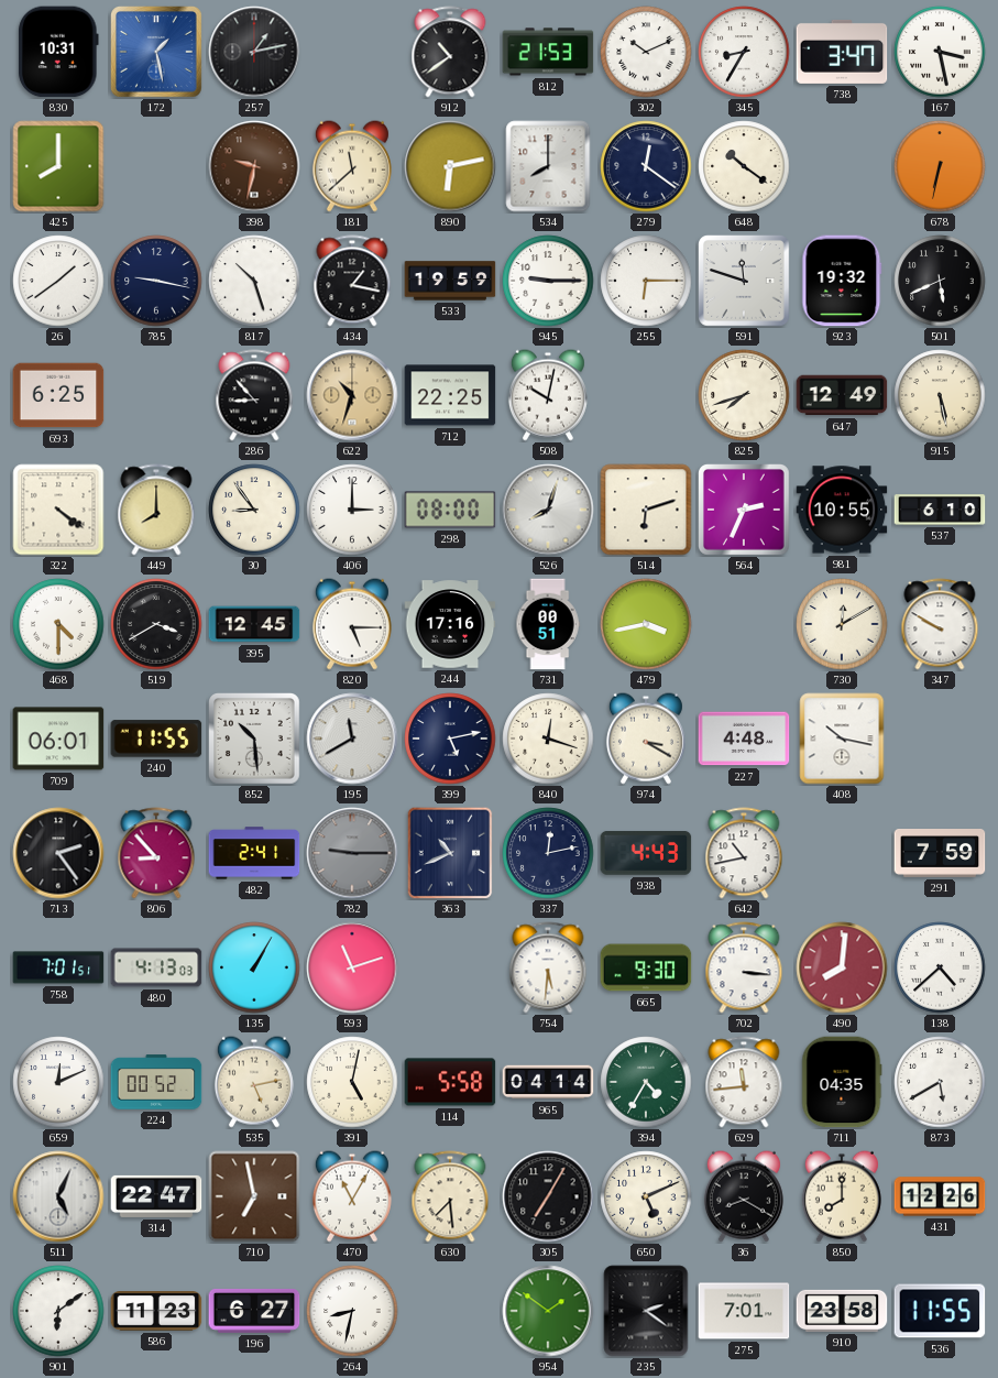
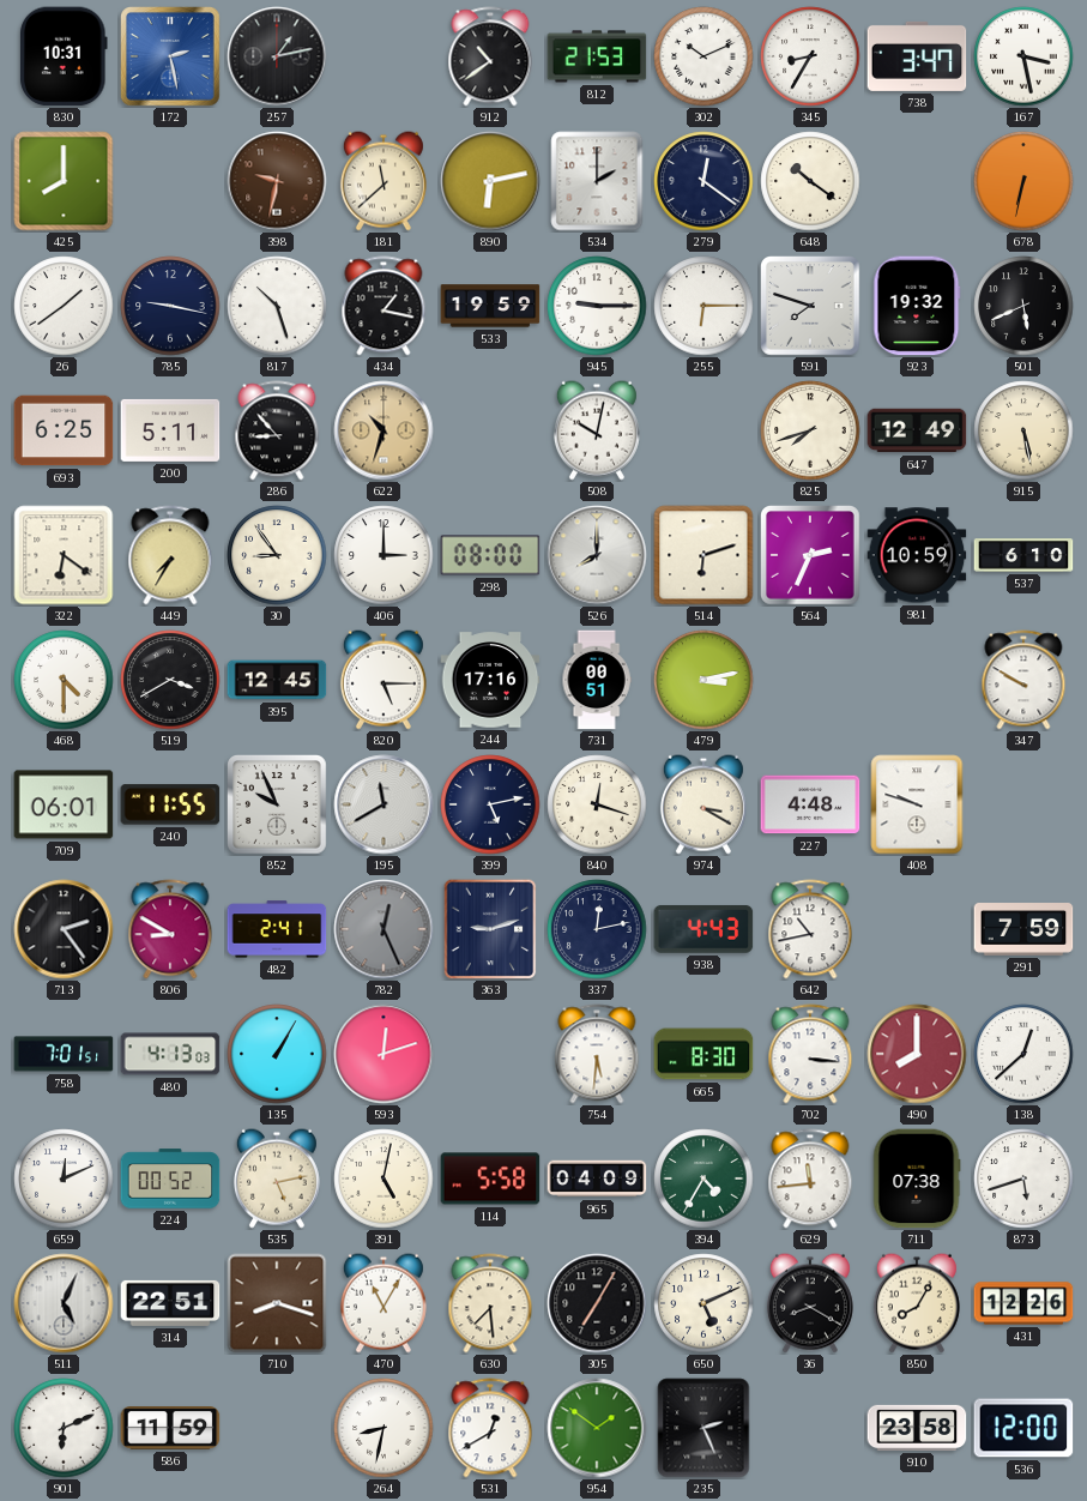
172: 1:28 -> 2:28
534: 8:00 -> 2:00
591: 11:48 -> 7:48
200: none -> 5:11
712: 22:25 -> none
322: 4:21 -> 6:21
449: 8:00 -> 7:35
526: 8:03 -> 8:00
981: 10:55 -> 10:59
479: 3:43 -> 3:13
730: 12:10 -> none
852: 10:29 -> 9:56
408: 10:17 -> 9:48
806: 8:53 -> 8:50
782: 9:15 -> 12:26
363: 10:41 -> 9:12
593: 11:12 -> 12:12
665: 9:30 -> 8:30
490: 8:01 -> 8:00
138: 4:38 -> 12:38
965: 04:14 -> 04:09
711: 04:35 -> 07:38
873: 5:40 -> 5:42
314: 22:47 -> 22:51
710: 6:58 -> 8:18
850: 8:00 -> 8:05
901: 6:09 -> 6:11
586: 11:23 -> 11:59
196: 6:27 -> none
531: none -> 12:40
235: 2:21 -> 2:26
275: 7:01 -> none
536: 11:55 -> 12:00
